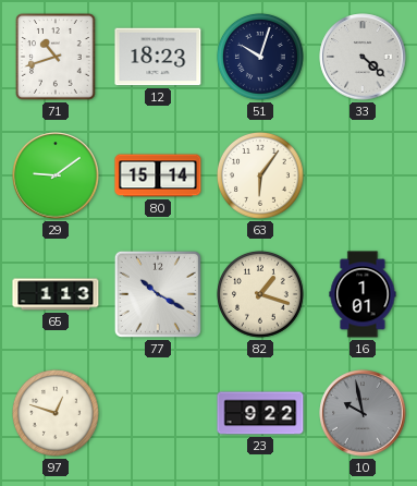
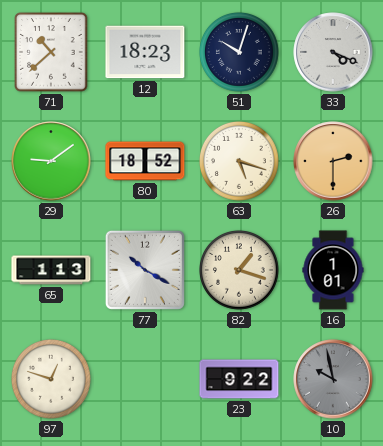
71: 10:42 -> 10:38
33: 4:22 -> 4:19
80: 15:14 -> 18:52
63: 6:06 -> 5:18
26: none -> 2:30
